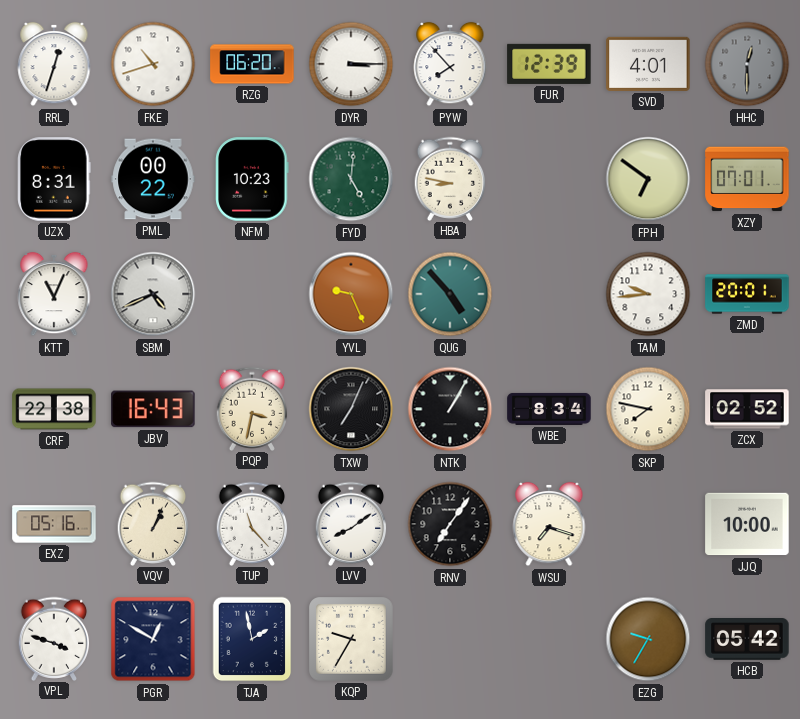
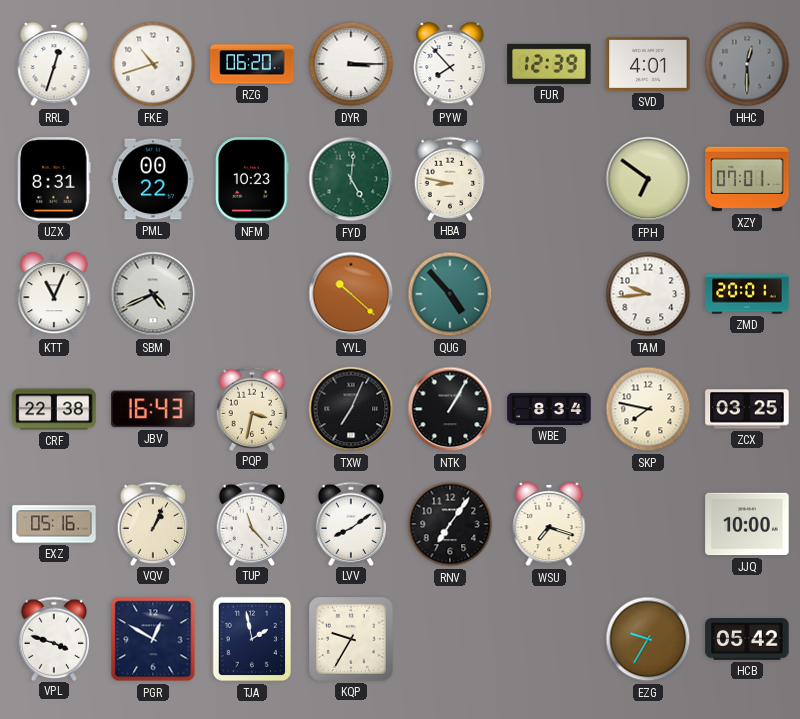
YVL: 9:26 -> 10:22
ZCX: 02:52 -> 03:25
